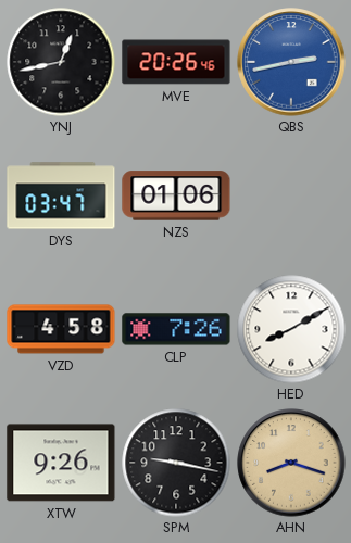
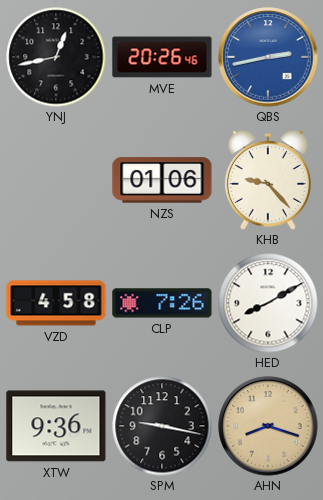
DYS: 03:47 -> none
KHB: none -> 9:23
XTW: 9:26 -> 9:36
